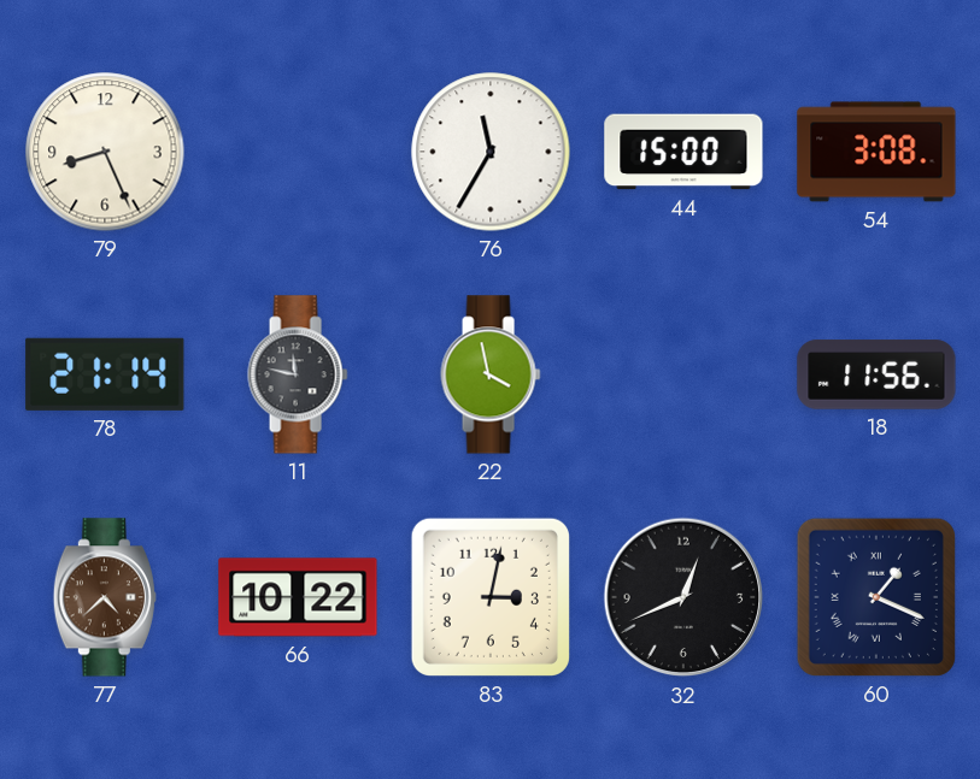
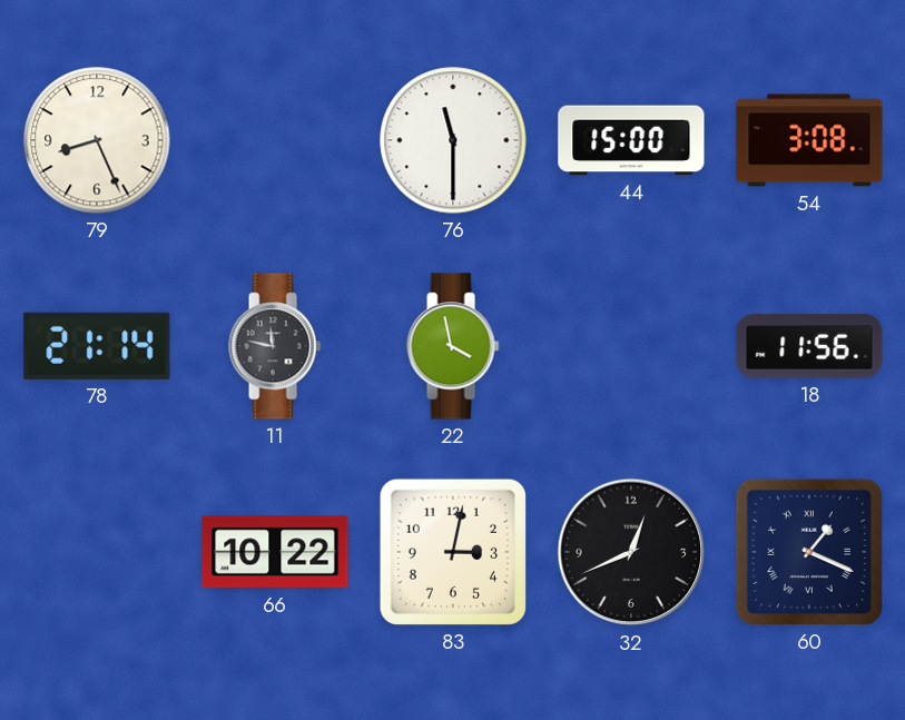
76: 11:35 -> 11:30
77: 4:38 -> none
